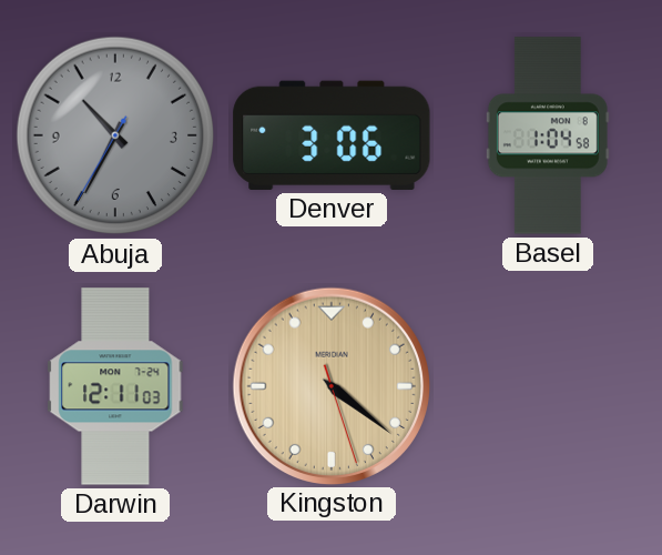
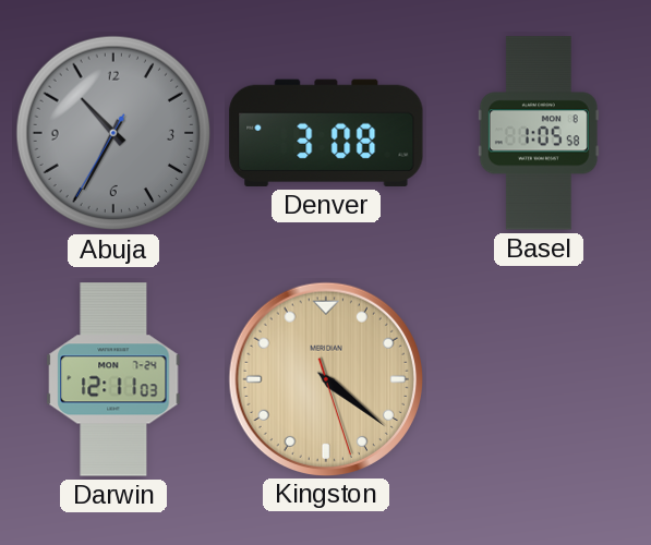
Denver: 3:06 -> 3:08
Basel: 1:04 -> 1:05
